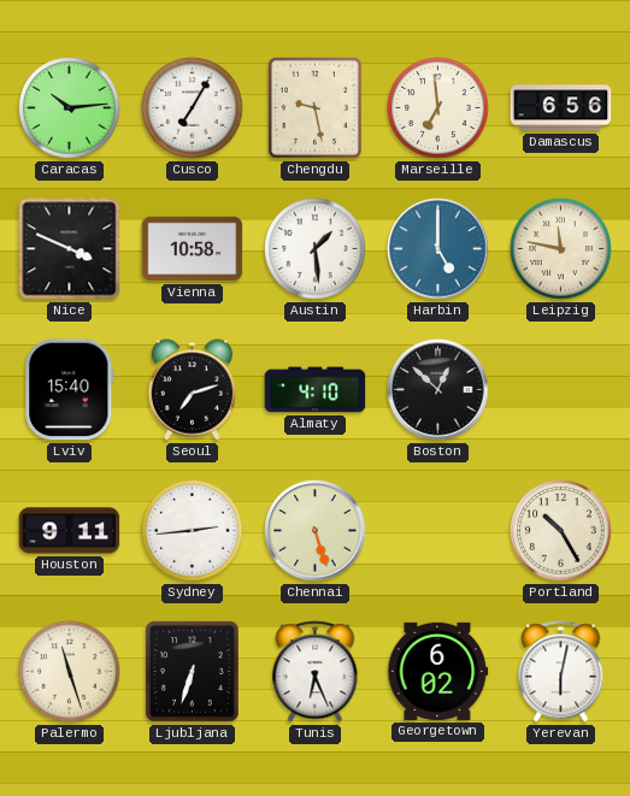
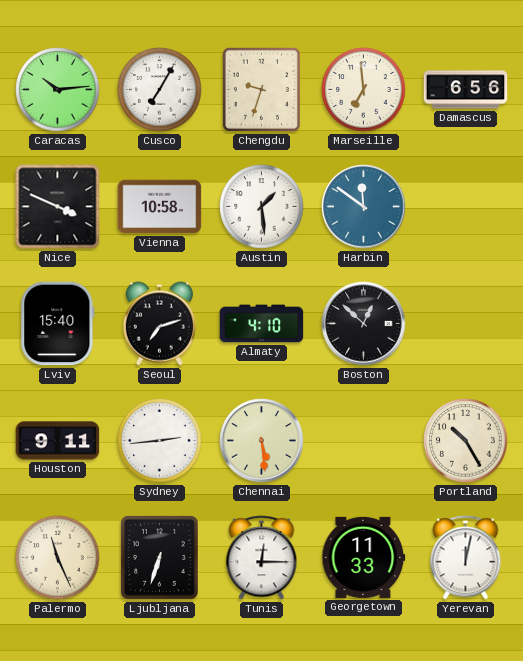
Chengdu: 9:28 -> 9:33
Harbin: 5:00 -> 11:51
Leipzig: 11:47 -> none
Chennai: 5:27 -> 5:29
Palermo: 11:27 -> 11:26
Tunis: 6:26 -> 12:15
Georgetown: 6:02 -> 11:33
Yerevan: 6:02 -> 12:02
